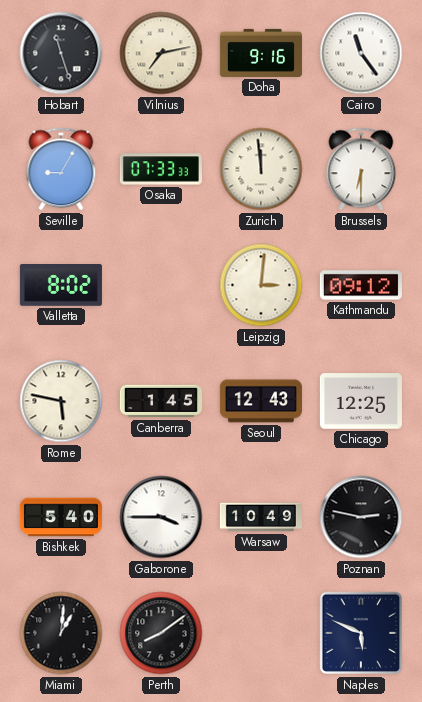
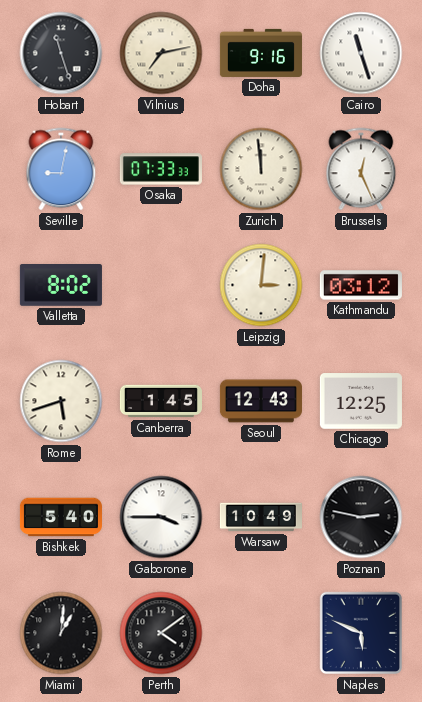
Cairo: 11:24 -> 11:27
Seville: 9:05 -> 9:02
Brussels: 6:30 -> 12:26
Kathmandu: 09:12 -> 03:12
Rome: 5:47 -> 5:42
Perth: 8:09 -> 4:09
